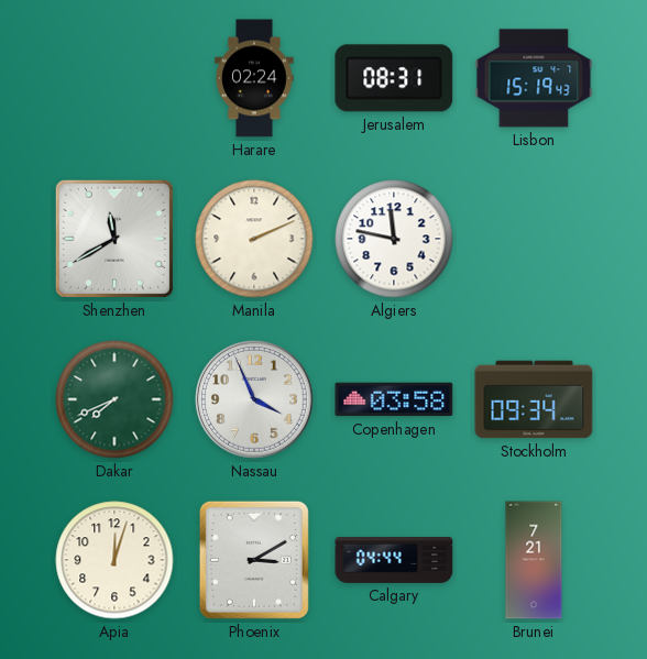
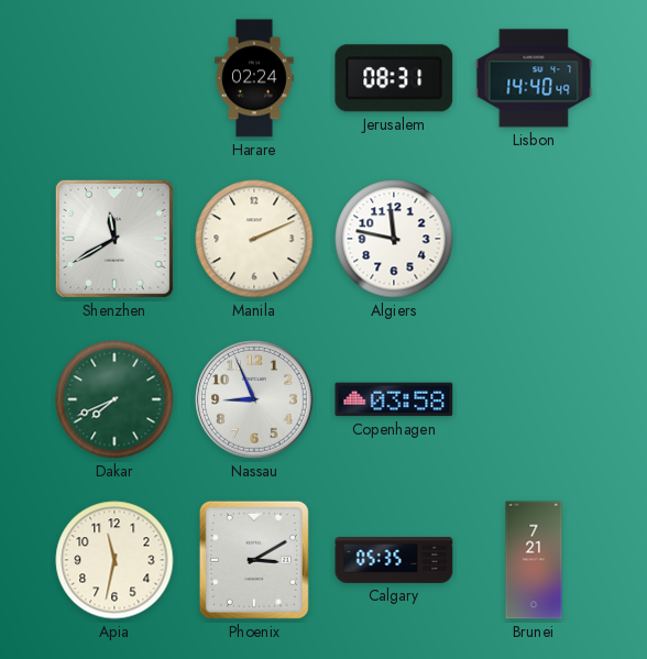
Lisbon: 15:19 -> 14:40
Nassau: 3:56 -> 8:56
Stockholm: 09:34 -> none
Apia: 12:03 -> 11:32
Calgary: 04:44 -> 05:35
